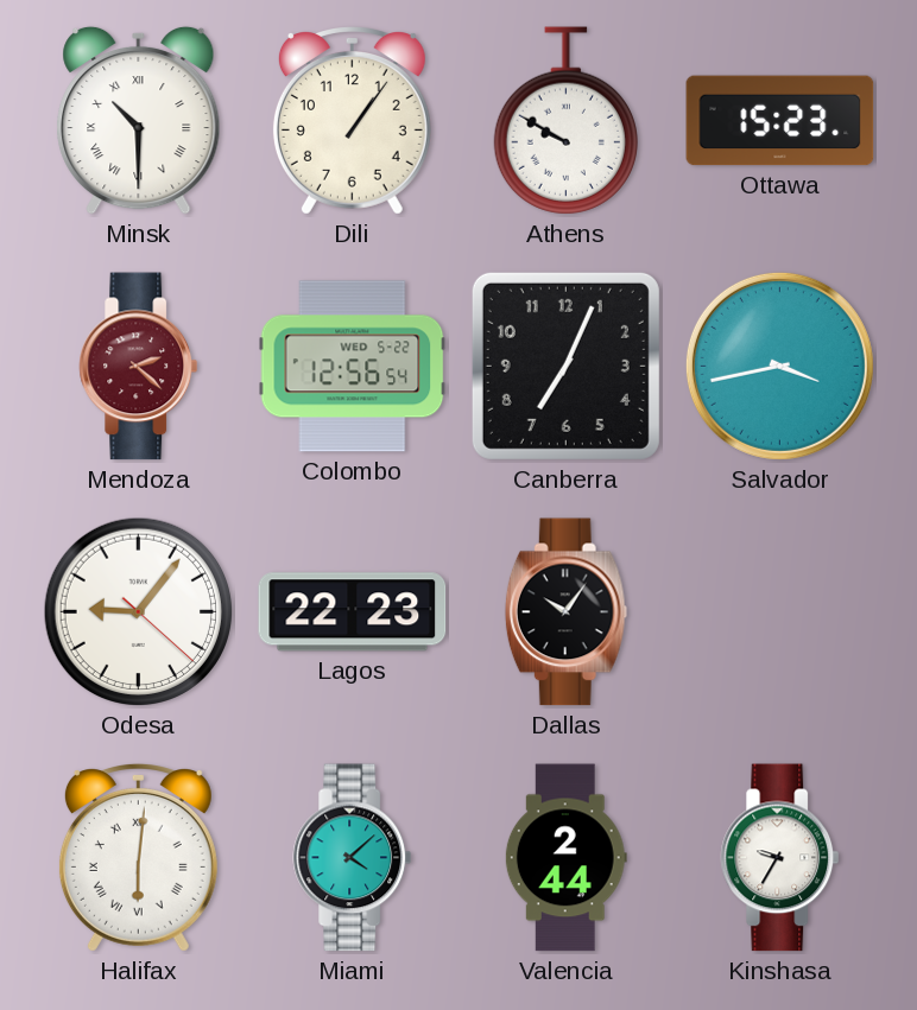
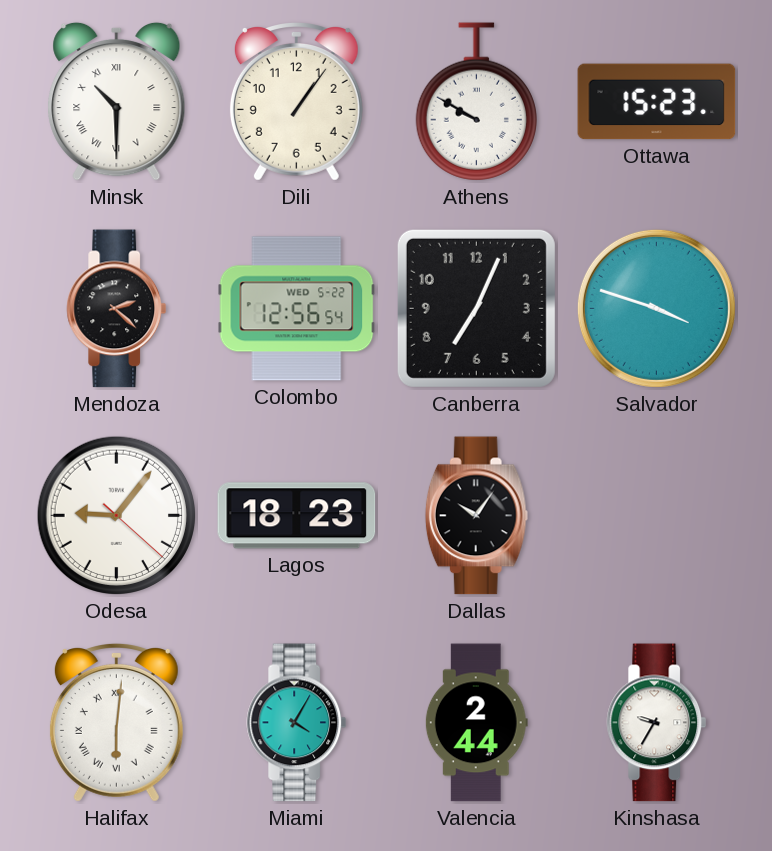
Mendoza dial: burgundy -> black
Salvador: 3:43 -> 3:48
Lagos: 22:23 -> 18:23
Miami: 4:08 -> 4:05
